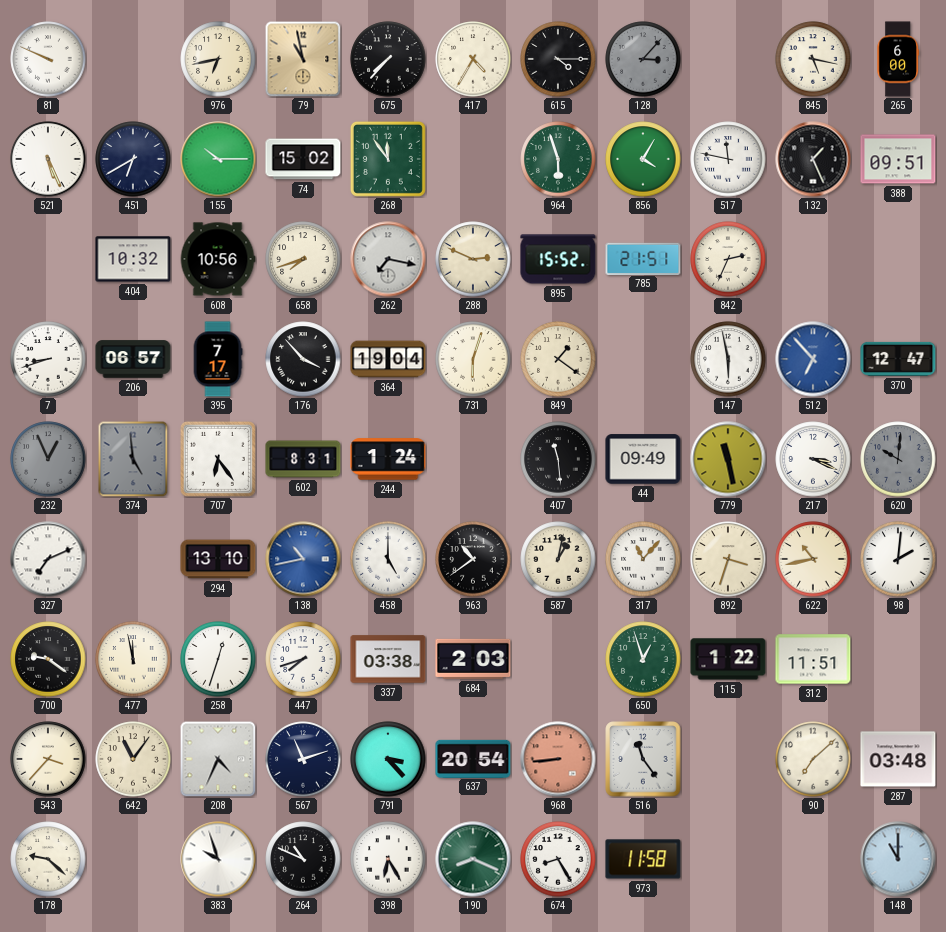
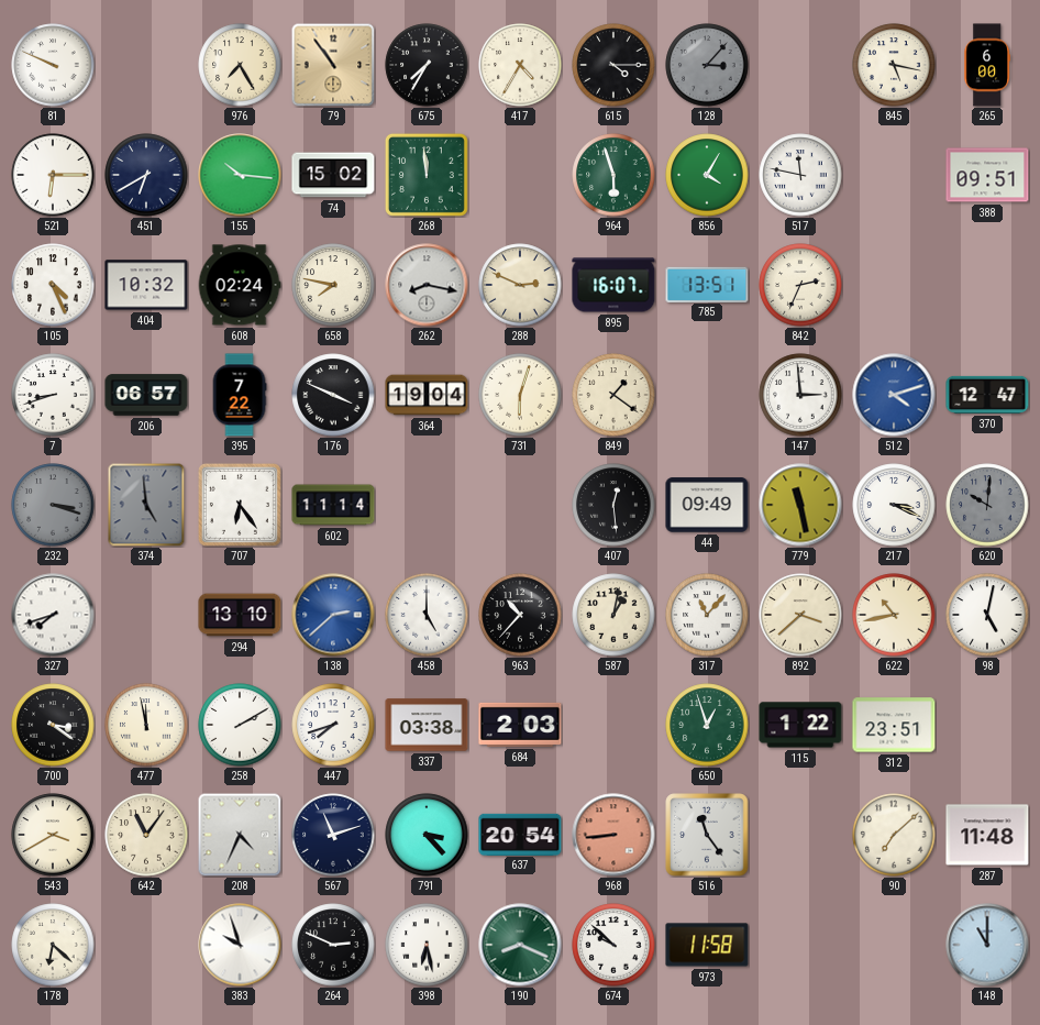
976: 6:43 -> 7:25
79: 10:58 -> 10:54
675: 7:37 -> 7:35
521: 5:26 -> 6:15
155: 10:15 -> 10:16
268: 11:54 -> 11:59
132: 1:26 -> none
105: none -> 4:26
608: 10:56 -> 02:24
658: 7:42 -> 7:47
262: 7:17 -> 8:17
895: 15:52 -> 16:07
785: 21:51 -> 13:51
395: 7:17 -> 7:22
176: 3:53 -> 3:49
147: 5:58 -> 2:59
512: 6:53 -> 4:12
232: 12:56 -> 3:18
602: 8:31 -> 11:14
244: 1:24 -> none
407: 11:29 -> 12:29
327: 7:11 -> 7:42
138: 10:43 -> 2:38
963: 10:39 -> 10:37
892: 3:33 -> 3:38
98: 2:01 -> 5:02
700: 9:21 -> 3:21
258: 12:33 -> 2:10
312: 11:51 -> 23:51
543: 3:37 -> 3:40
287: 03:48 -> 11:48
178: 9:22 -> 6:22
264: 10:49 -> 2:49
398: 6:25 -> 6:28
674: 8:25 -> 9:52
